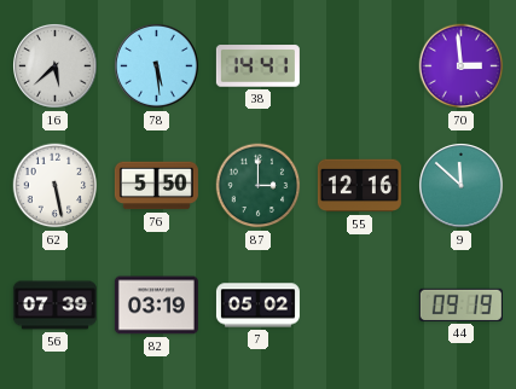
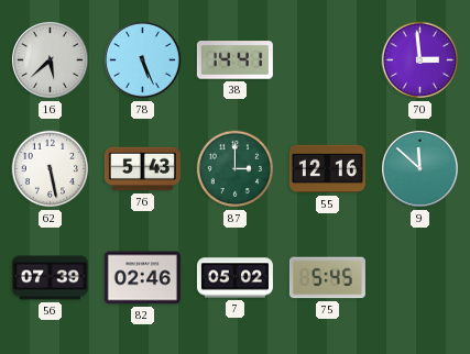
78: 5:29 -> 5:26
76: 5:50 -> 5:43
82: 03:19 -> 02:46
75: none -> 5:45
44: 09:19 -> none
